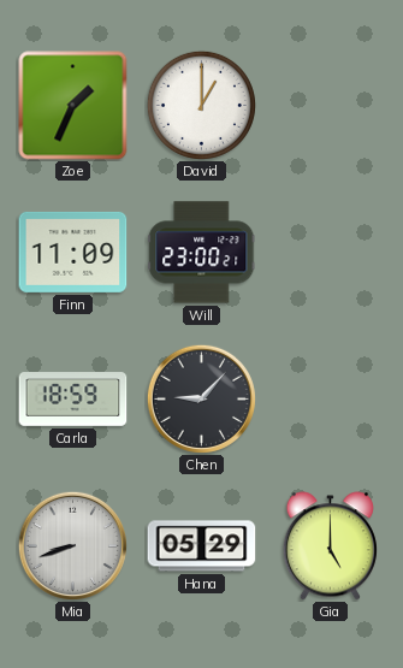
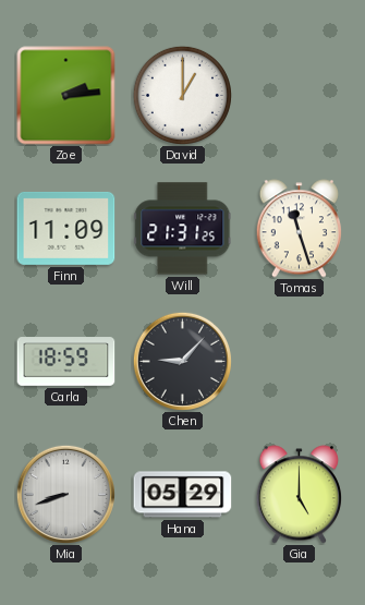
Zoe: 1:34 -> 2:14
Will: 23:00 -> 21:31
Tomas: none -> 11:27
